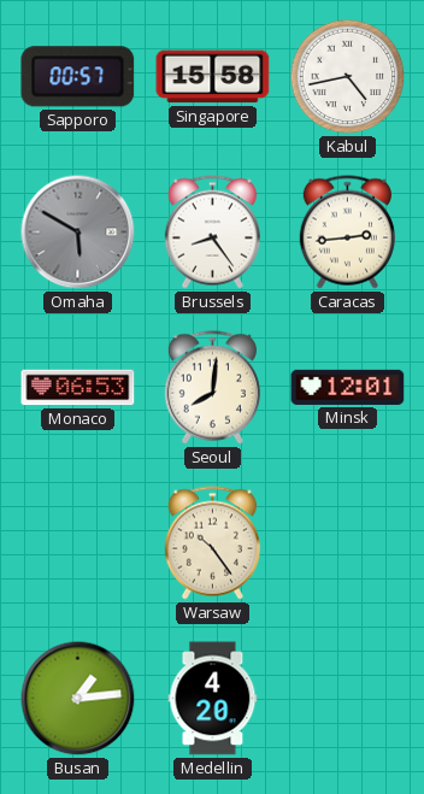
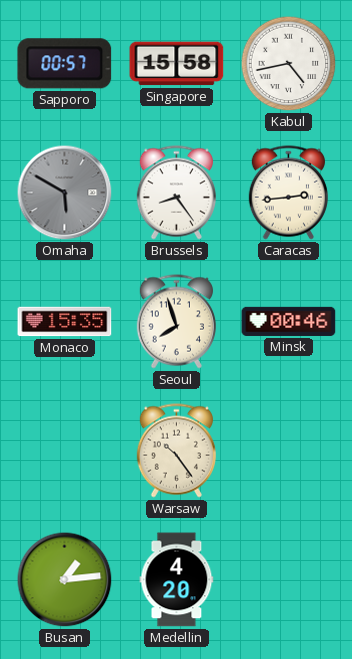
Monaco: 06:53 -> 15:35
Seoul: 8:01 -> 7:57
Minsk: 12:01 -> 00:46
